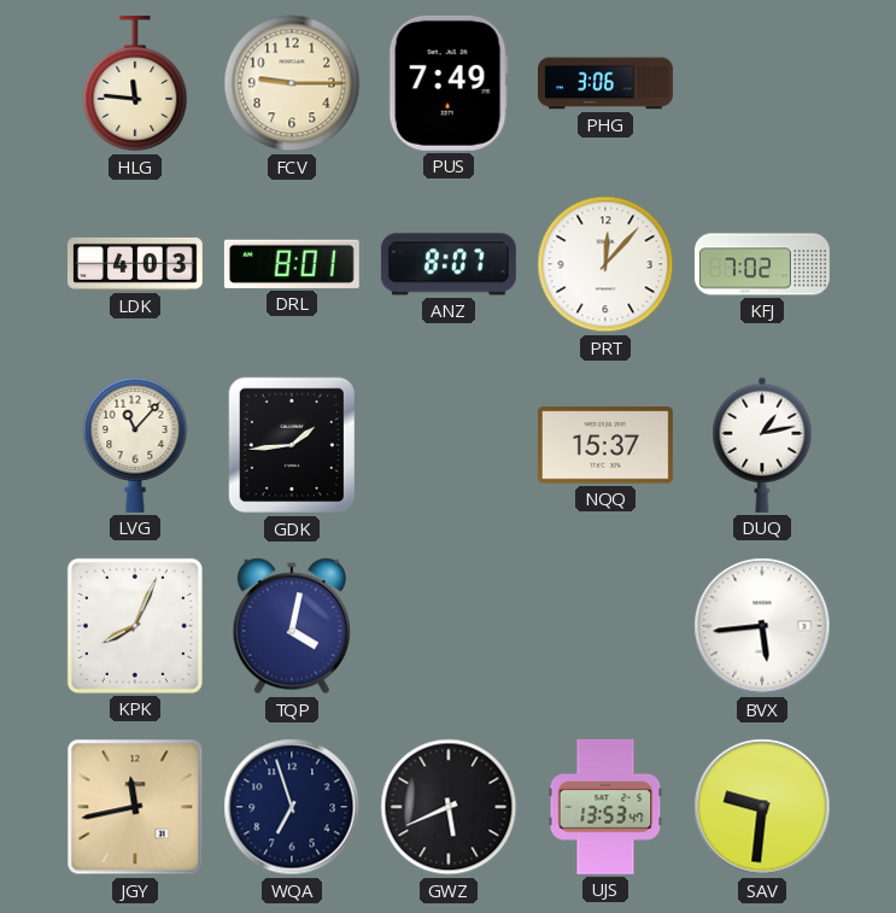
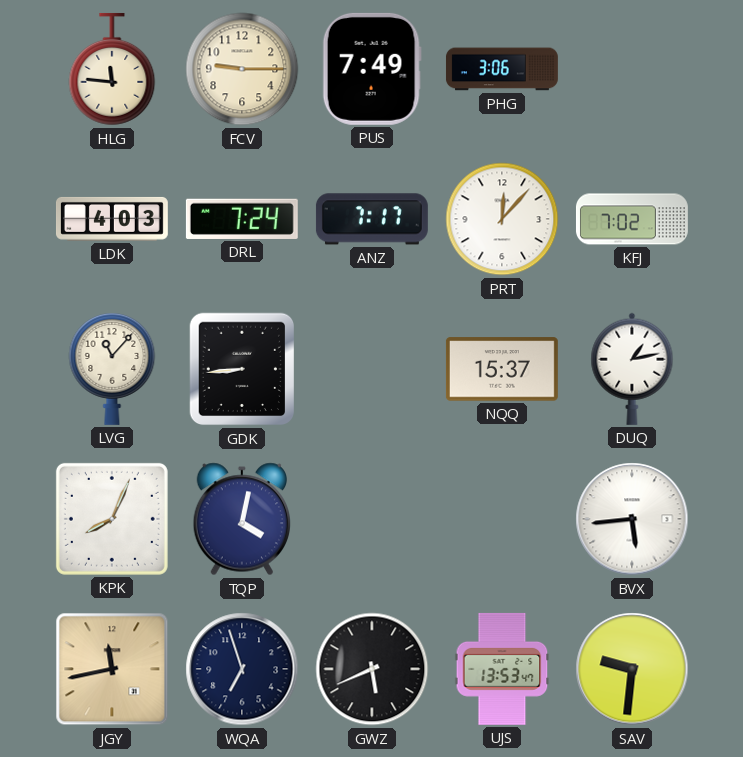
DRL: 8:01 -> 7:24
ANZ: 8:07 -> 7:17
GDK: 1:44 -> 8:44
